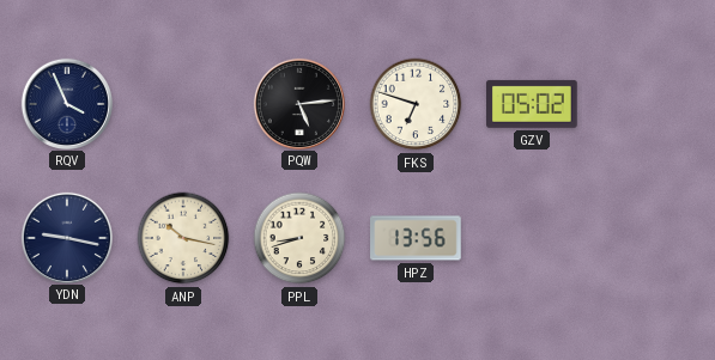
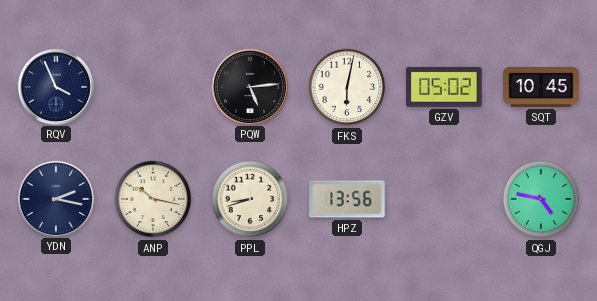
FKS: 6:48 -> 6:02
SQT: none -> 10:45
YDN: 9:17 -> 2:17
QGJ: none -> 4:47
